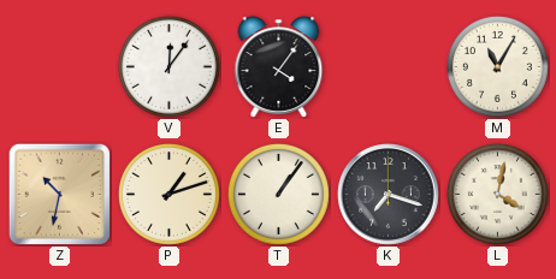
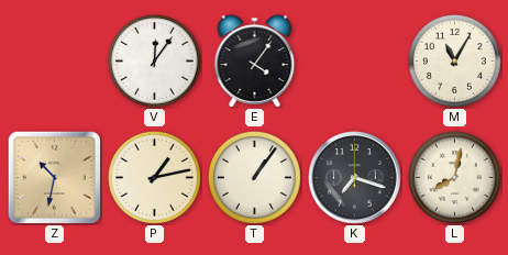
P: 1:12 -> 1:13
L: 4:02 -> 8:02
